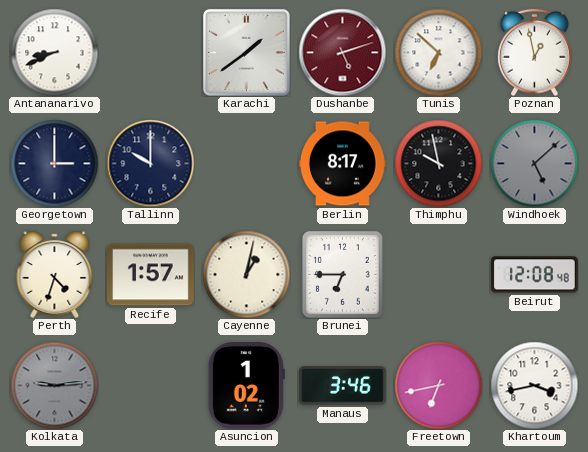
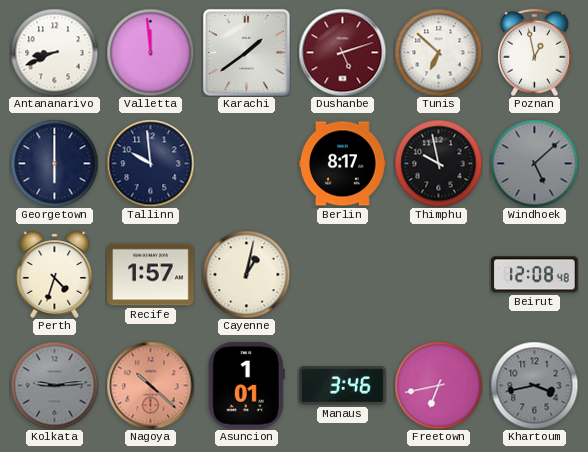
Valletta: none -> 11:59
Georgetown: 3:00 -> 6:00
Tallinn: 10:00 -> 9:59
Brunei: 6:45 -> none
Nagoya: none -> 10:22
Asuncion: 1:02 -> 1:01
Khartoum dial: white -> grey
